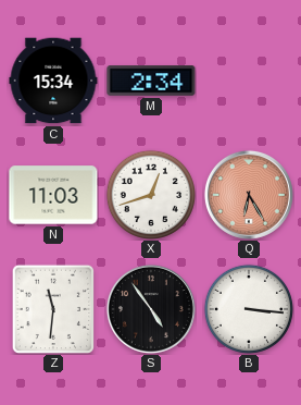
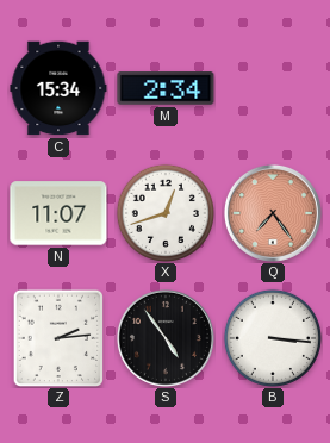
N: 11:03 -> 11:07
Q: 6:25 -> 7:24
Z: 11:31 -> 2:14
